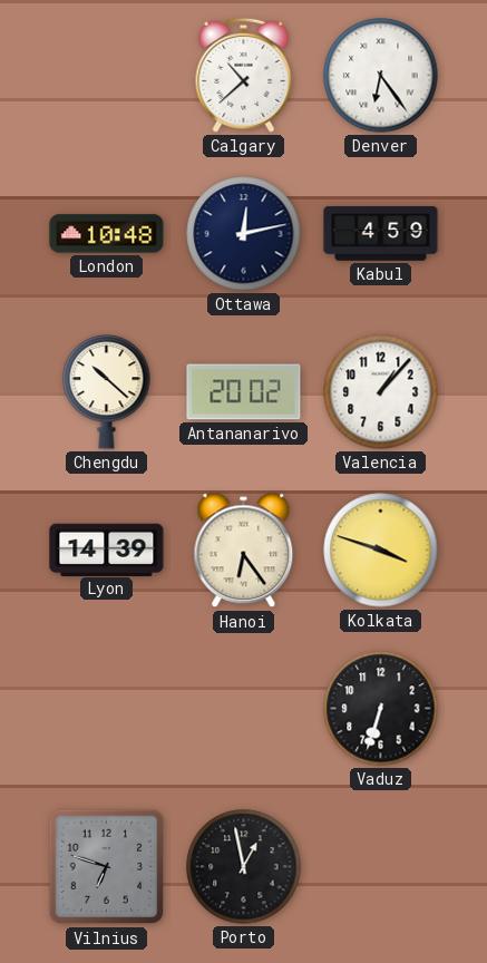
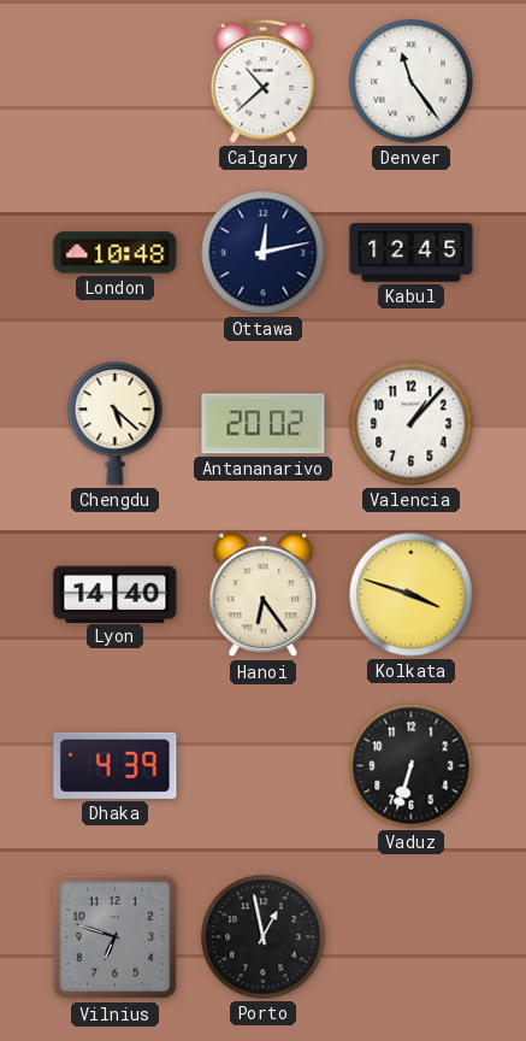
Denver: 6:24 -> 11:24
Kabul: 4:59 -> 12:45
Chengdu: 10:22 -> 5:22
Lyon: 14:39 -> 14:40
Dhaka: none -> 4:39
